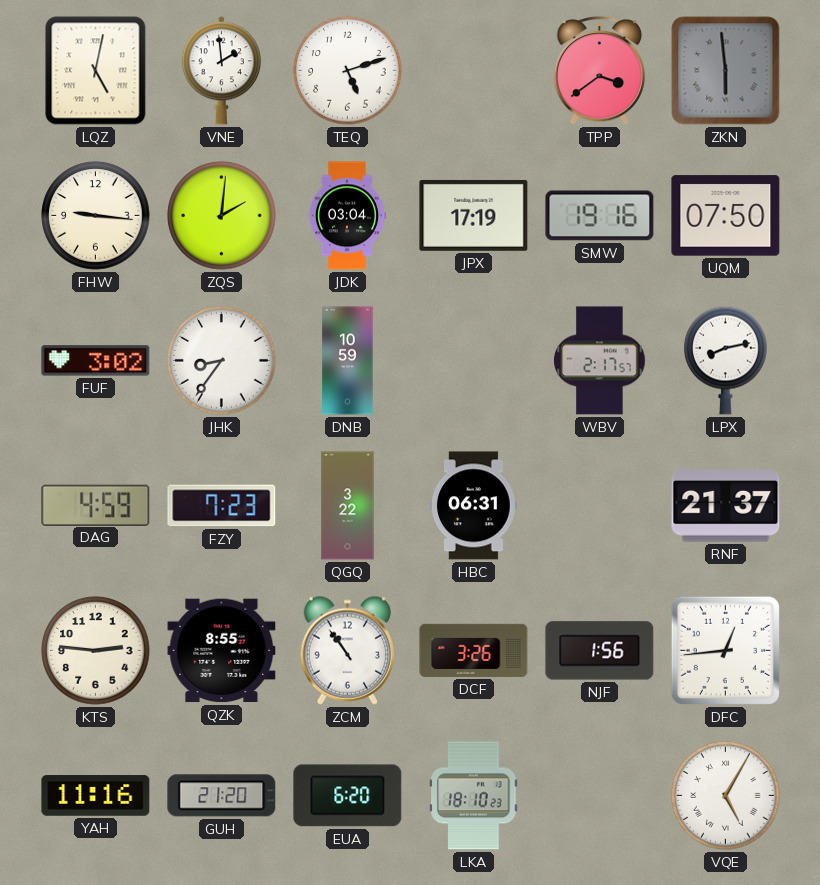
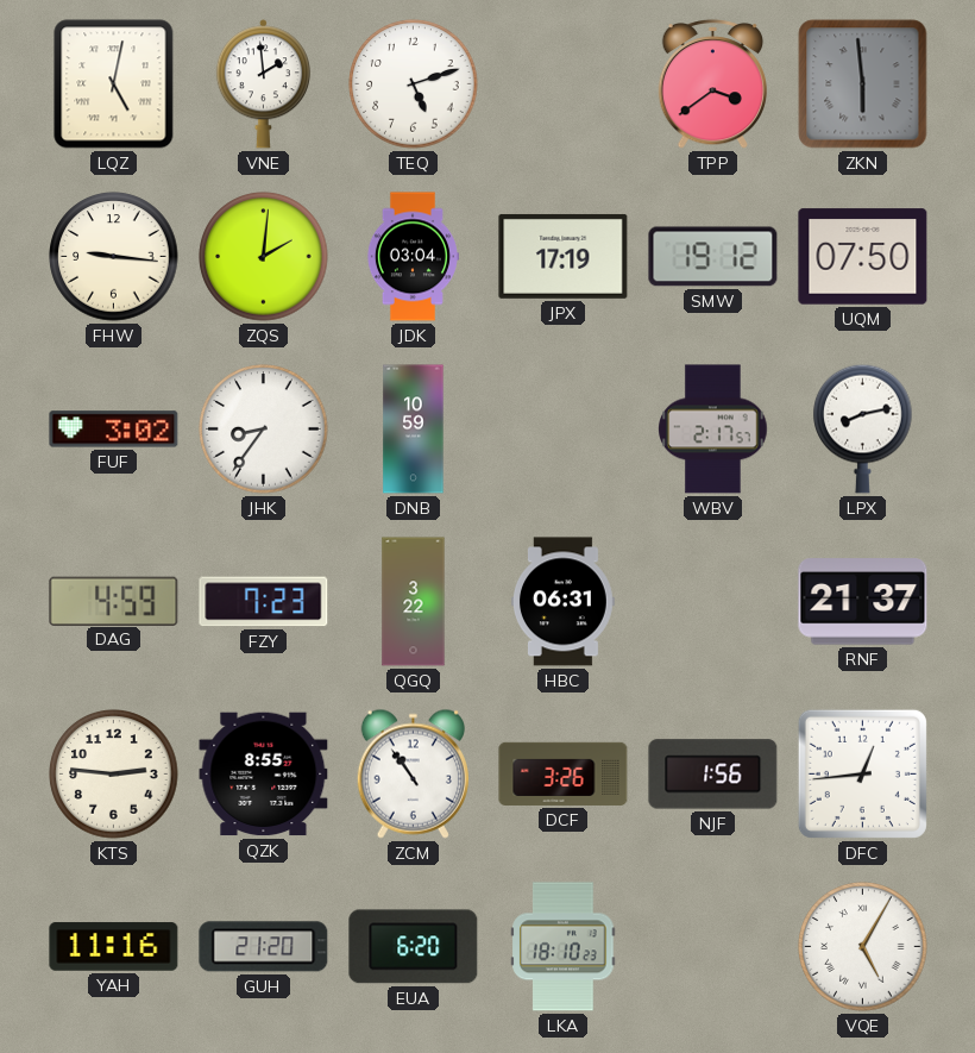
SMW: 19:16 -> 19:12
